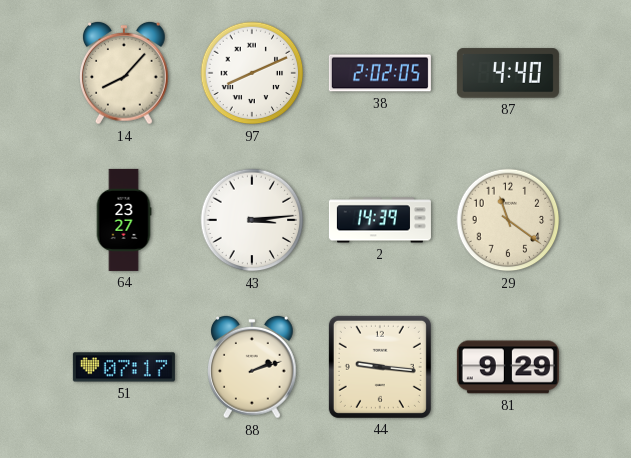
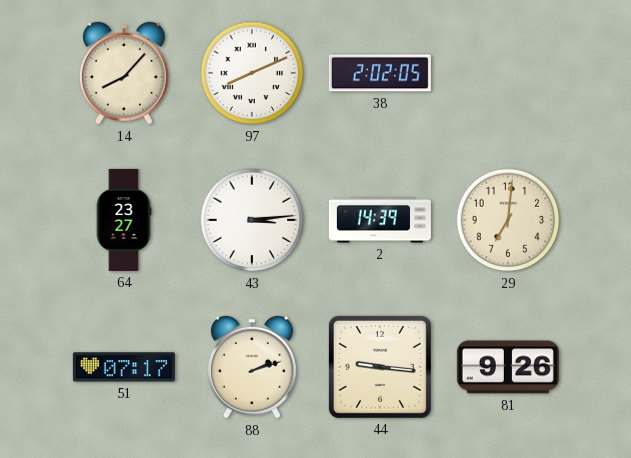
87: 4:40 -> none
29: 11:21 -> 7:01
81: 9:29 -> 9:26
